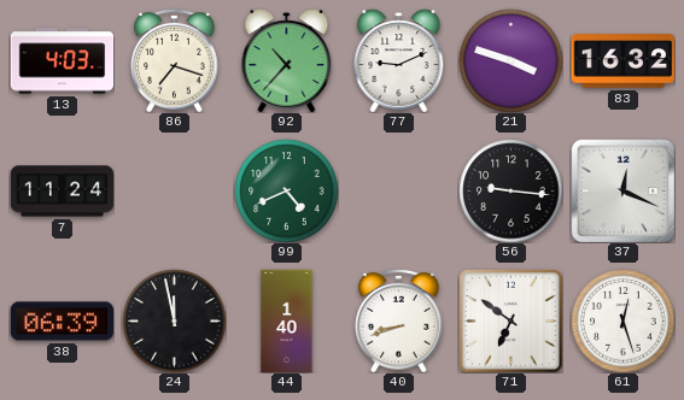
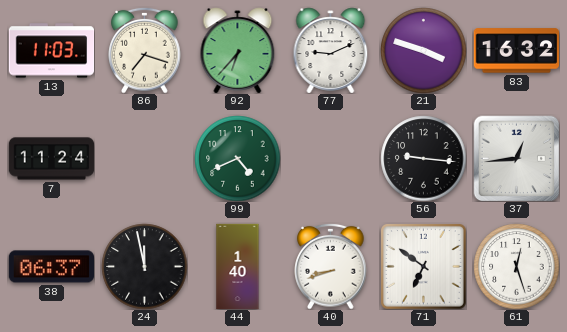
13: 4:03 -> 11:03
92: 10:37 -> 6:37
37: 12:19 -> 12:44
38: 06:39 -> 06:37
